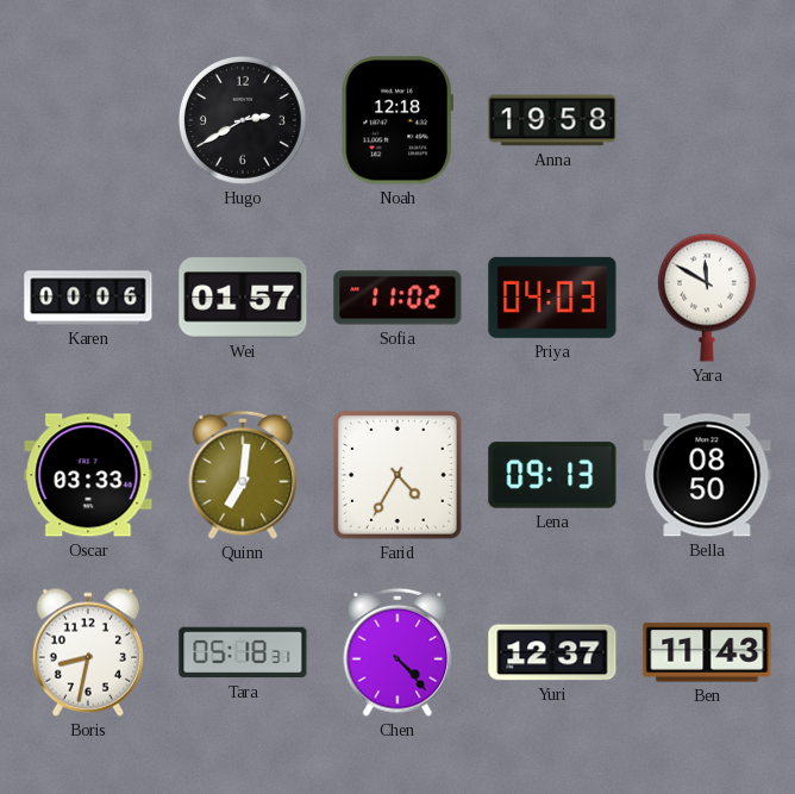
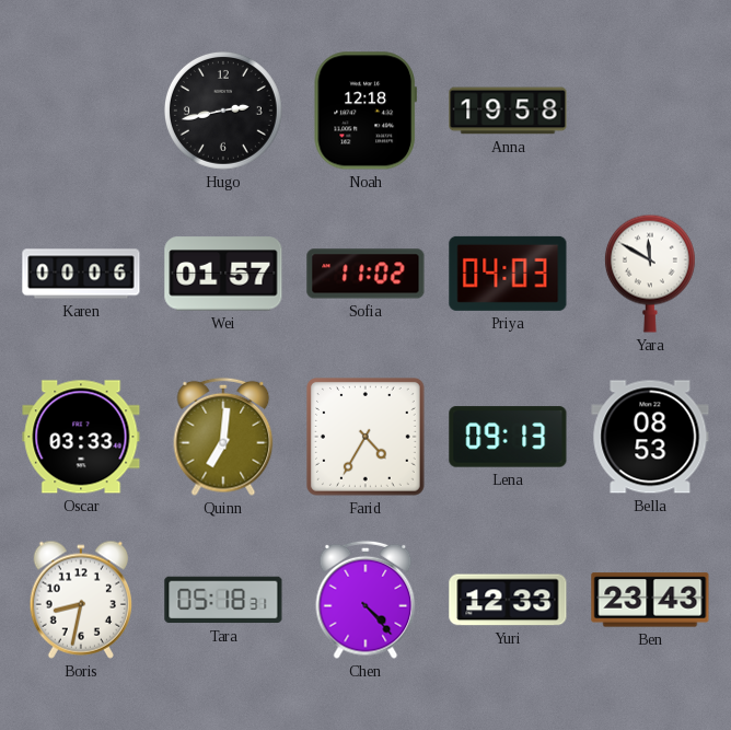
Hugo: 2:40 -> 2:43
Bella: 08:50 -> 08:53
Yuri: 12:37 -> 12:33
Ben: 11:43 -> 23:43
